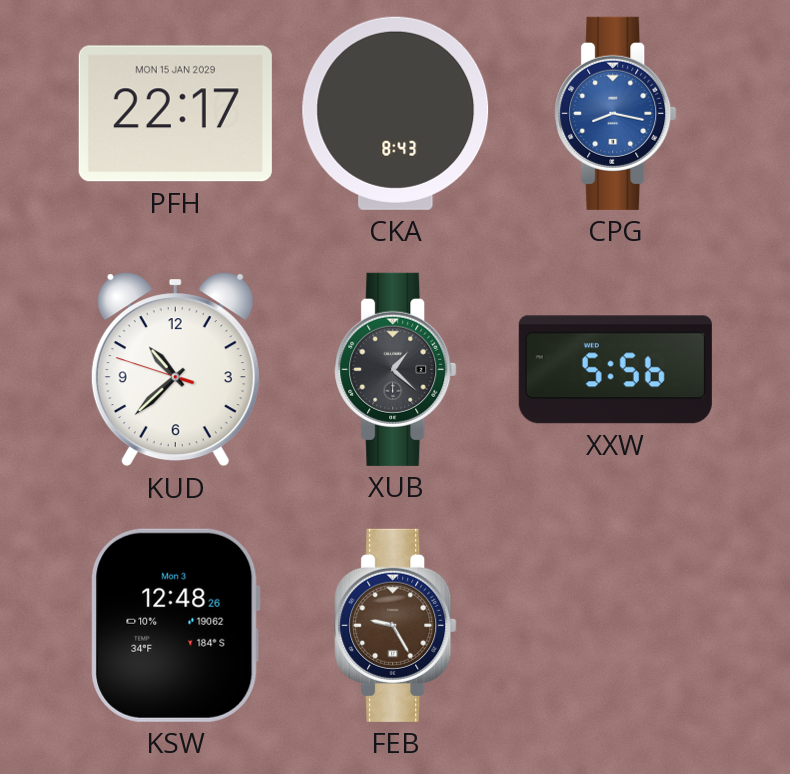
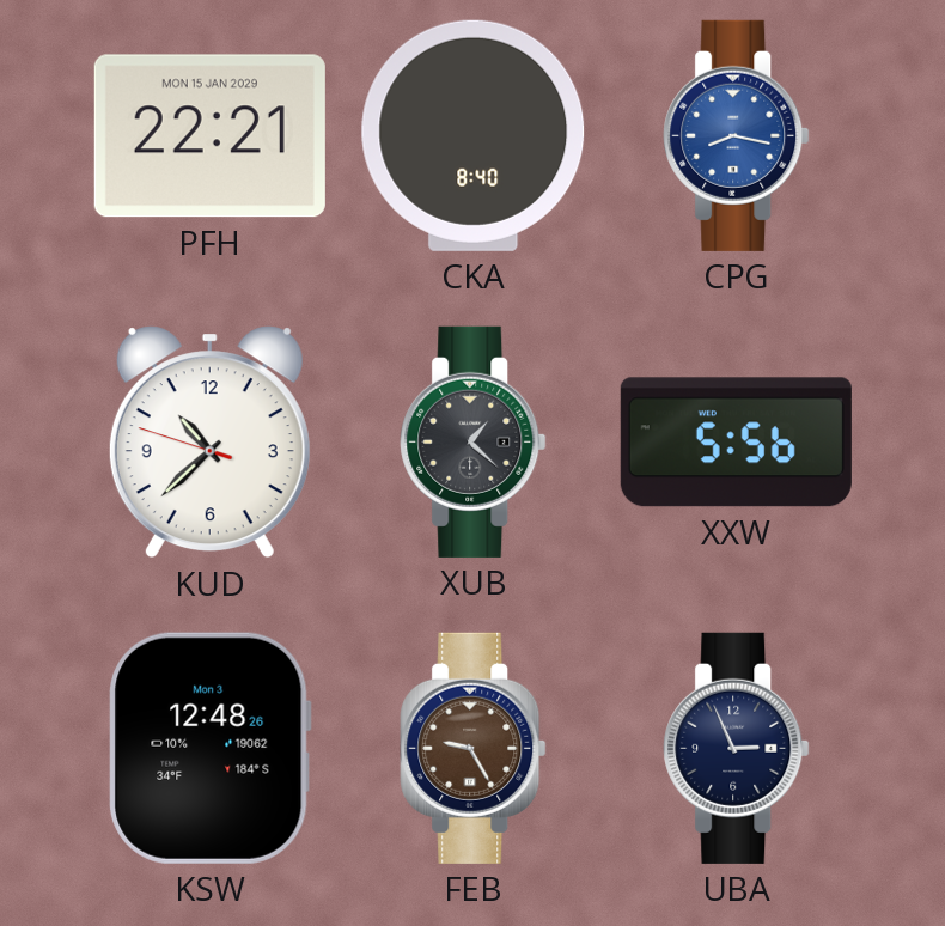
PFH: 22:17 -> 22:21
CKA: 8:43 -> 8:40
UBA: none -> 2:56
